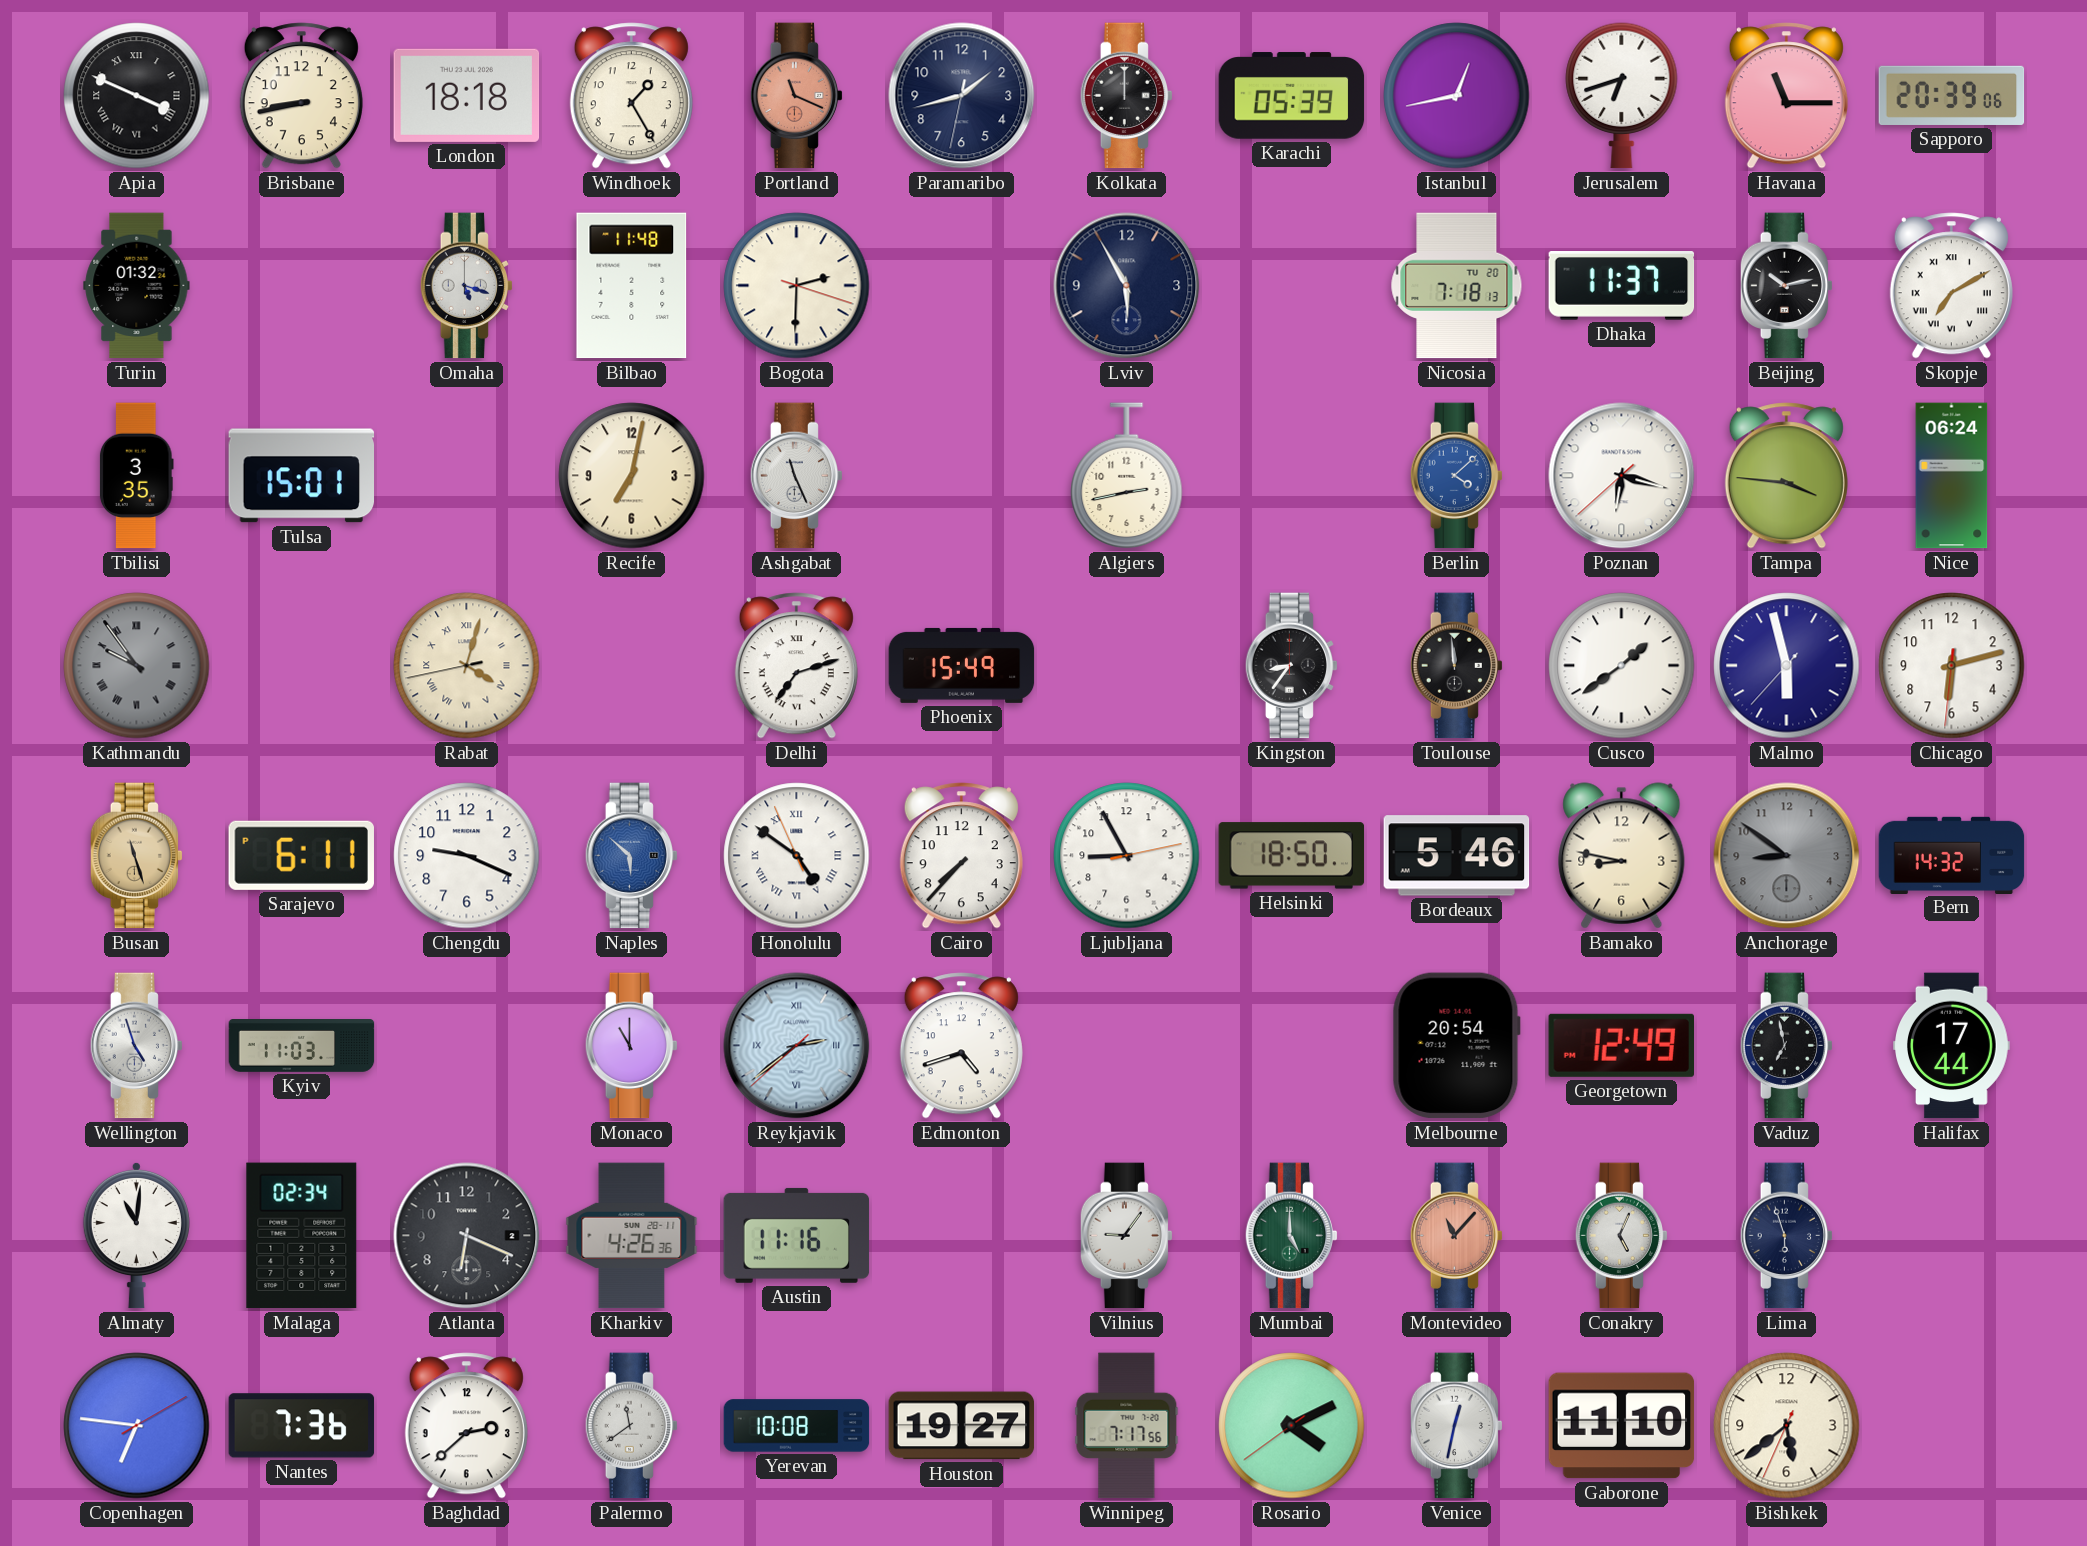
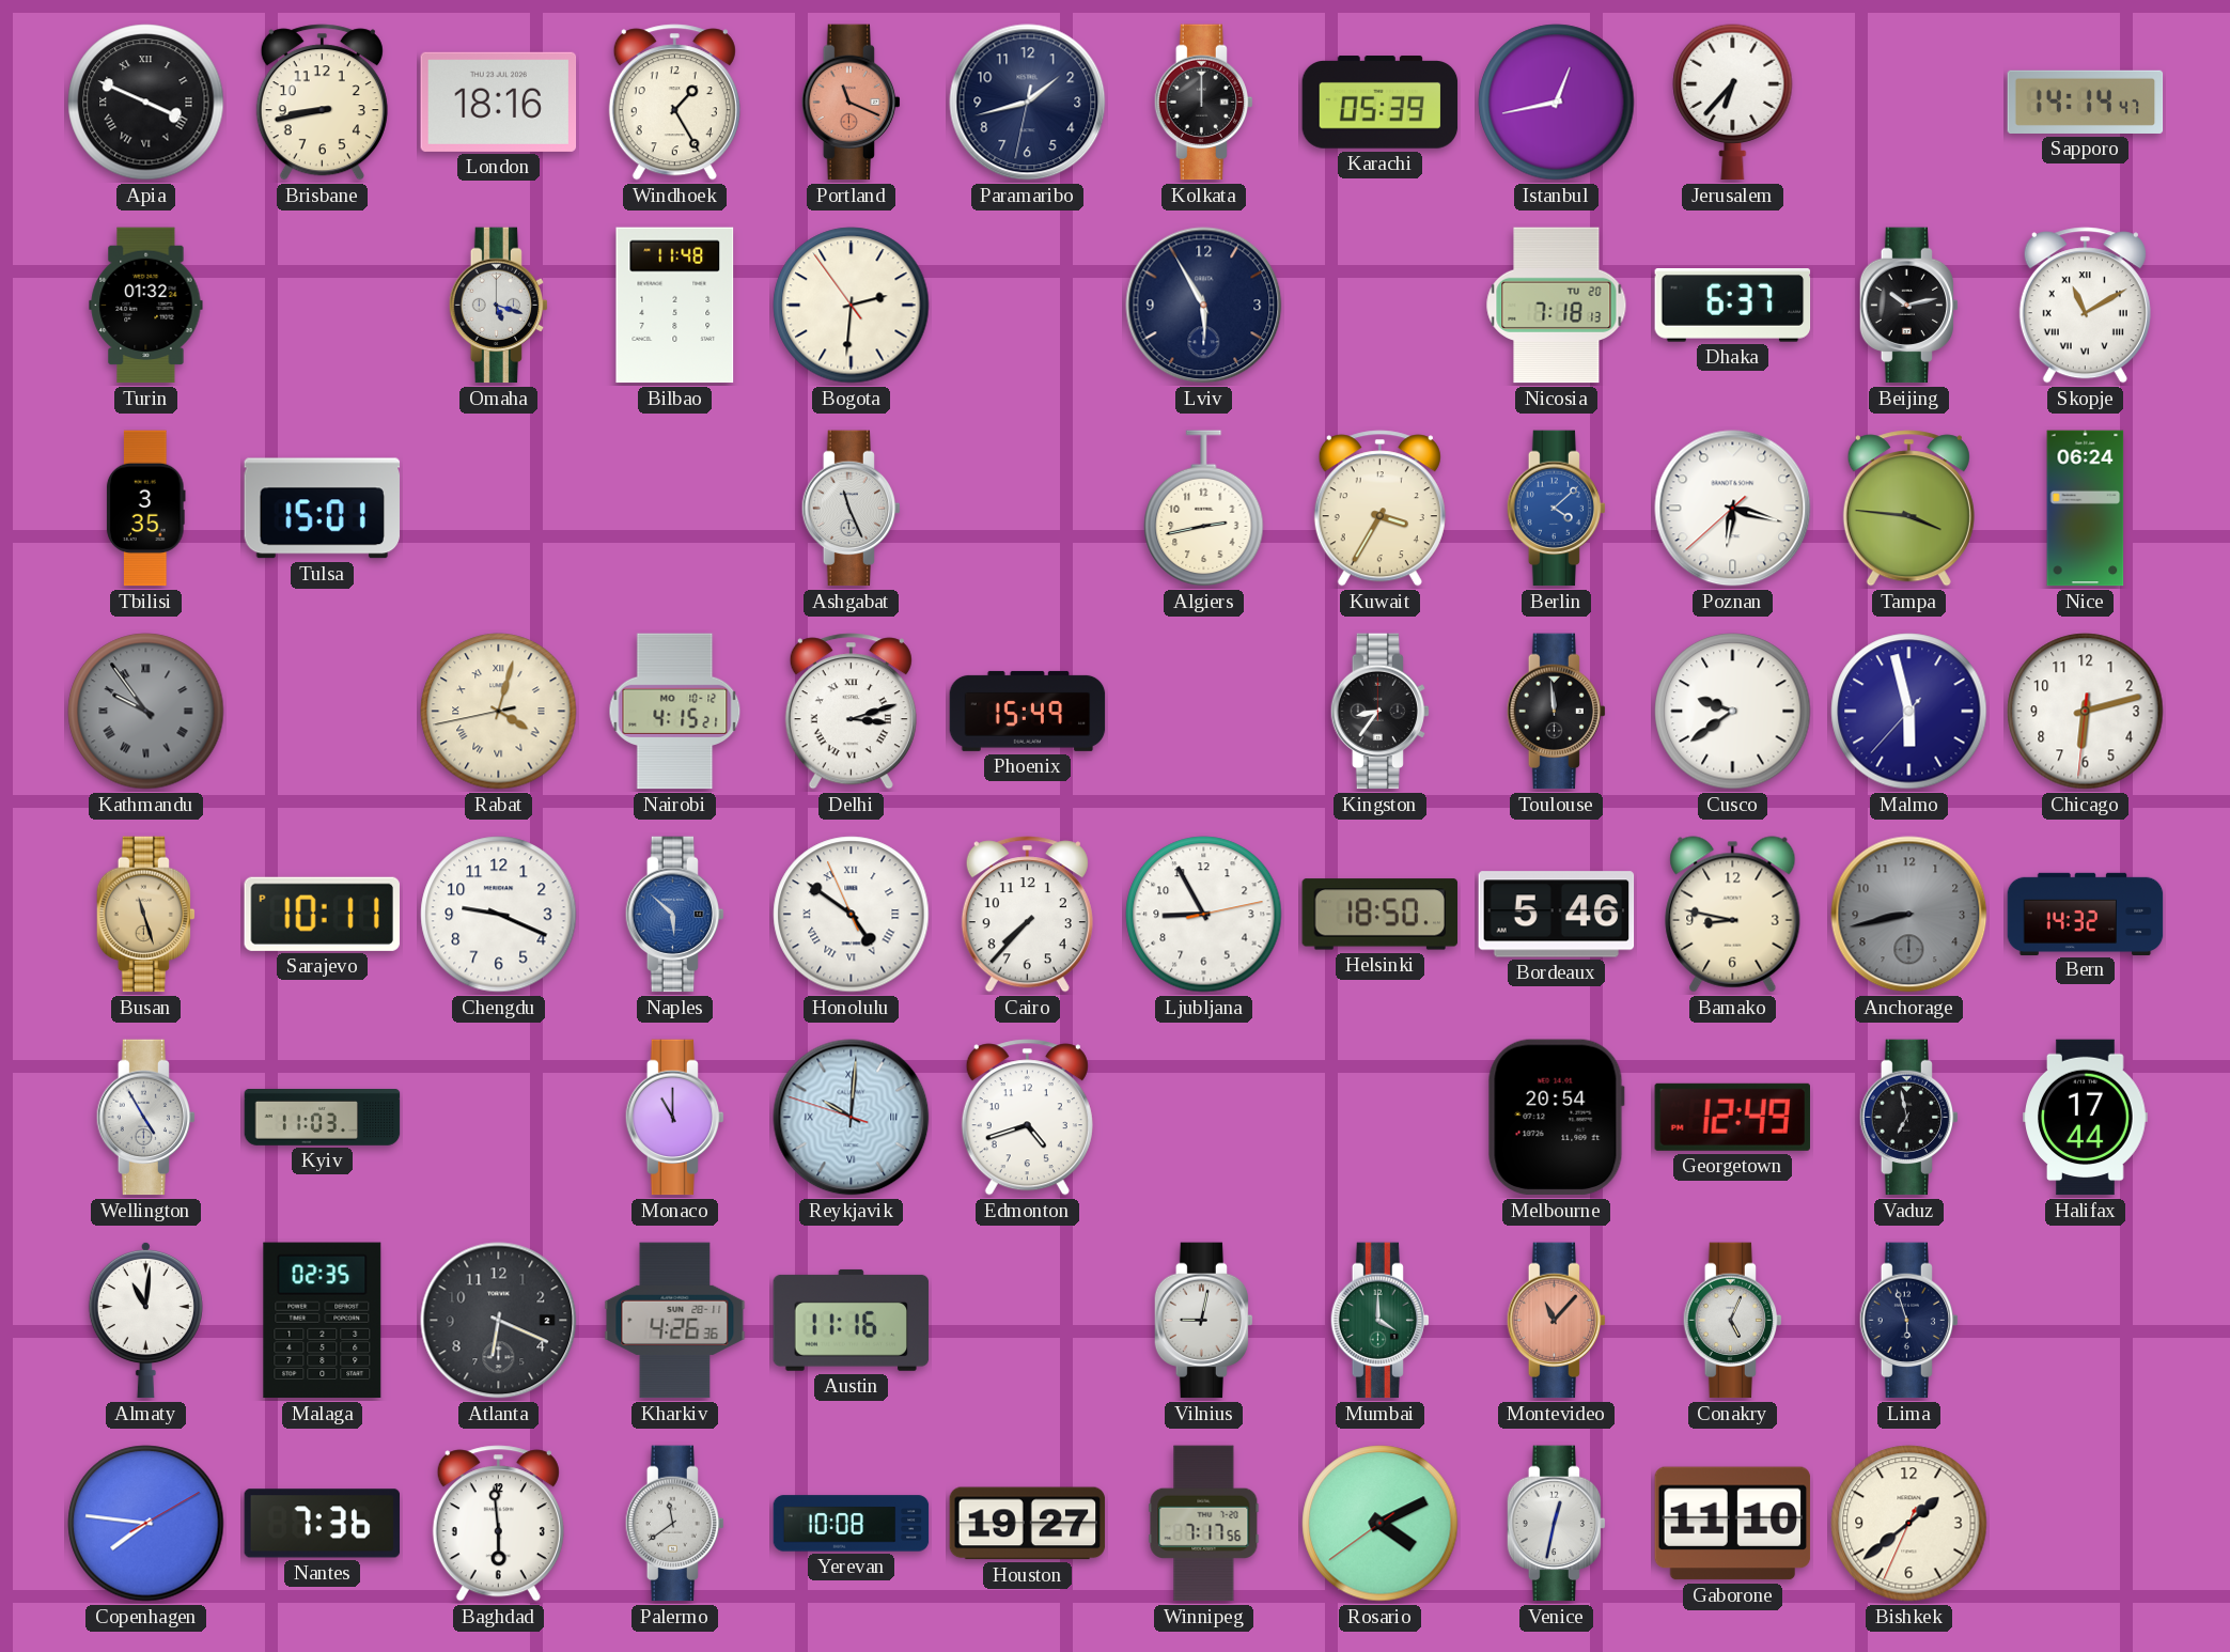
London: 18:18 -> 18:16
Jerusalem: 6:42 -> 6:37
Havana: 11:15 -> none
Sapporo: 20:39 -> 14:14
Bogota: 2:30:18 -> 2:30:54
Dhaka: 11:37 -> 6:37
Skopje: 7:10 -> 11:10
Recife: 7:02 -> none
Kuwait: none -> 3:35
Nairobi: none -> 4:15
Delhi: 7:12 -> 3:12
Cusco: 1:39 -> 9:39
Sarajevo: 6:11 -> 10:11
Anchorage: 8:51 -> 8:43
Wellington: 4:57 -> 4:55
Reykjavik: 2:38 -> 10:00
Malaga: 02:34 -> 02:35
Vilnius: 9:06 -> 9:02
Mumbai: 5:00 -> 4:00
Copenhagen: 6:46 -> 7:46
Baghdad: 2:38 -> 5:59
Bishkek: 5:38 -> 1:38
